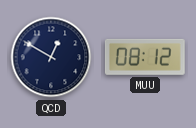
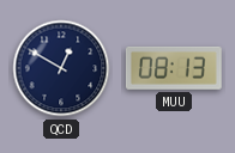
MUU: 08:12 -> 08:13
